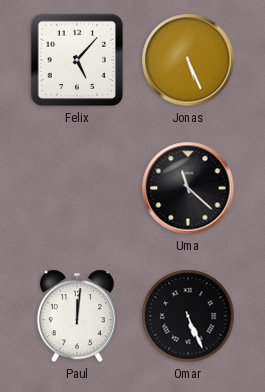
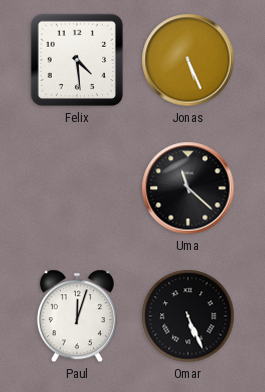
Felix: 5:07 -> 4:29
Paul: 12:01 -> 12:03
